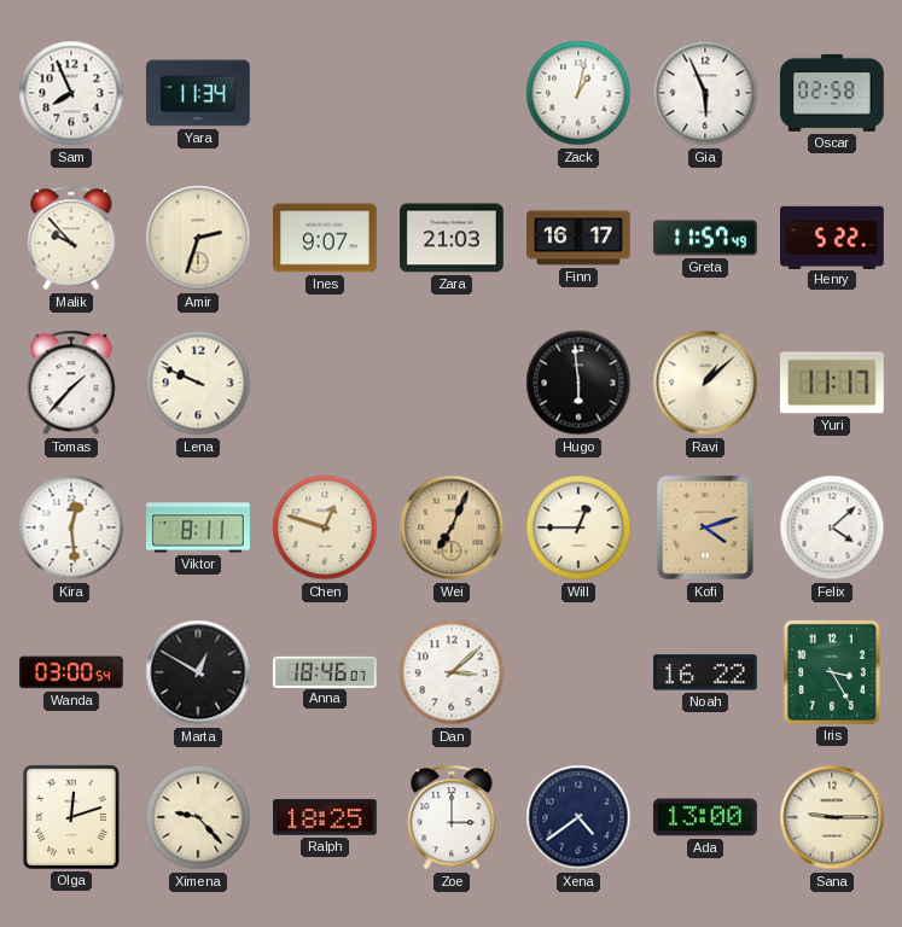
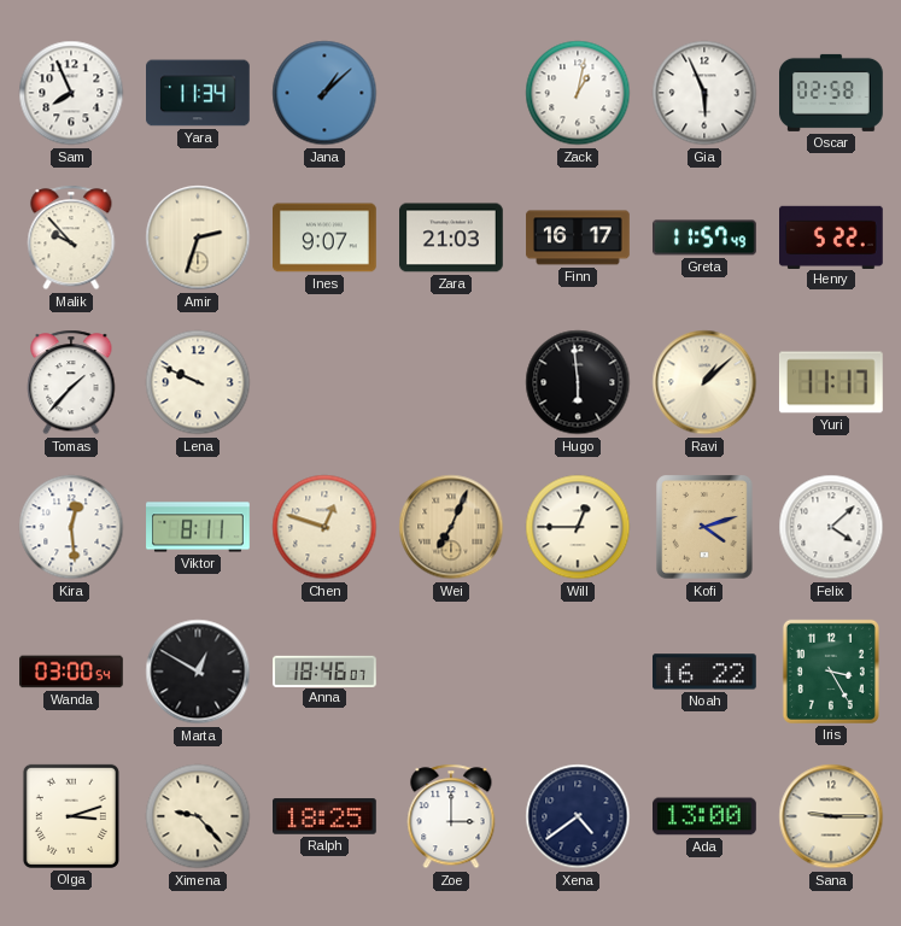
Jana: none -> 1:08
Dan: 3:08 -> none
Olga: 12:12 -> 3:12
